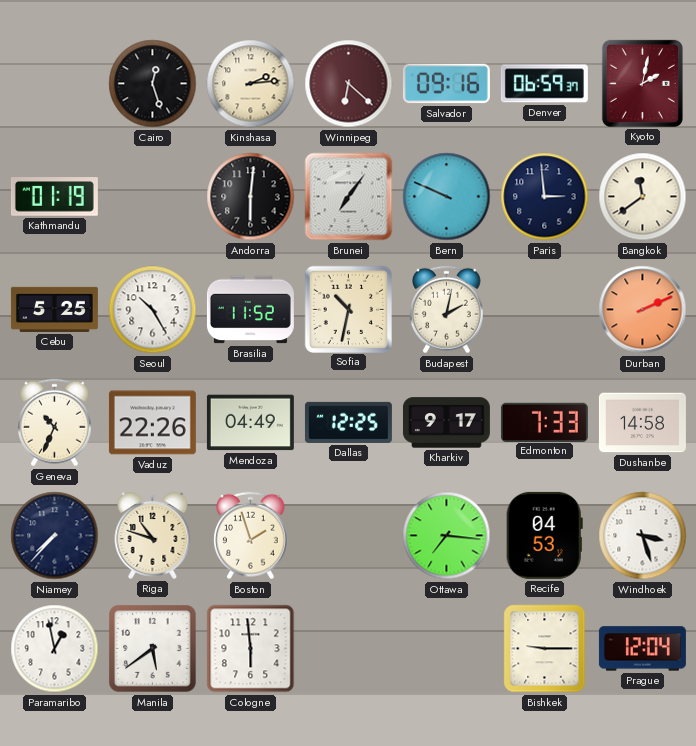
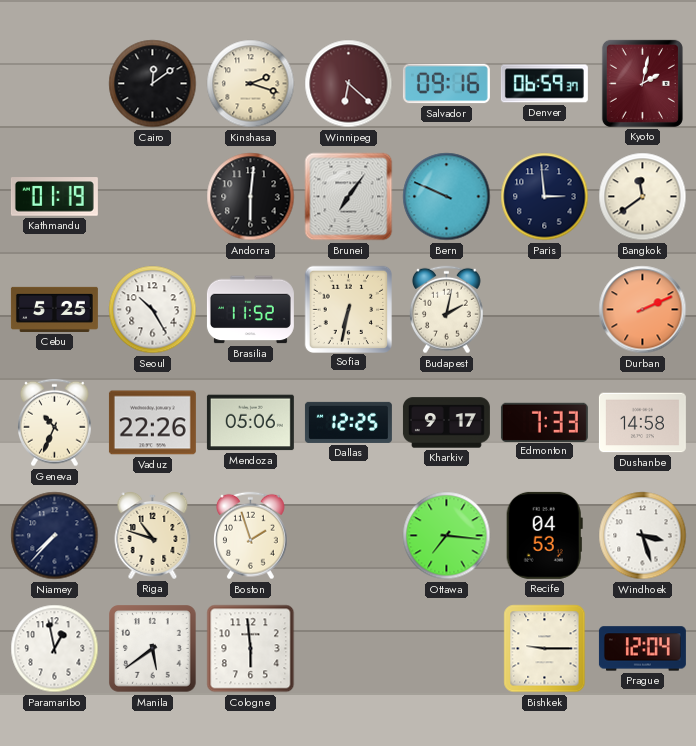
Cairo: 12:27 -> 12:09
Kinshasa: 2:14 -> 2:18
Sofia: 10:32 -> 6:32
Mendoza: 04:49 -> 05:06
